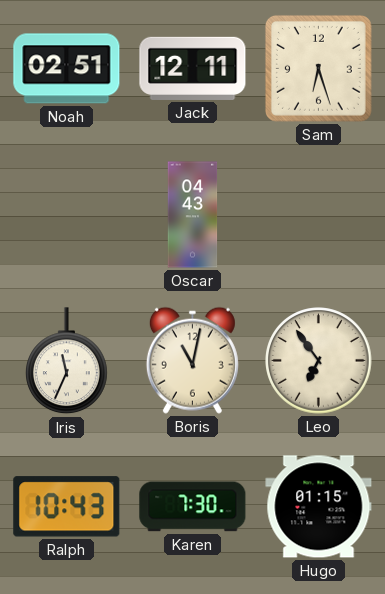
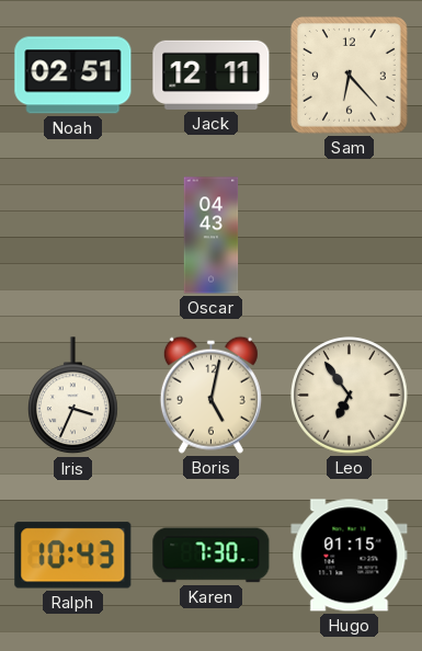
Sam: 6:27 -> 6:23
Iris: 11:34 -> 3:34
Boris: 11:02 -> 5:02
